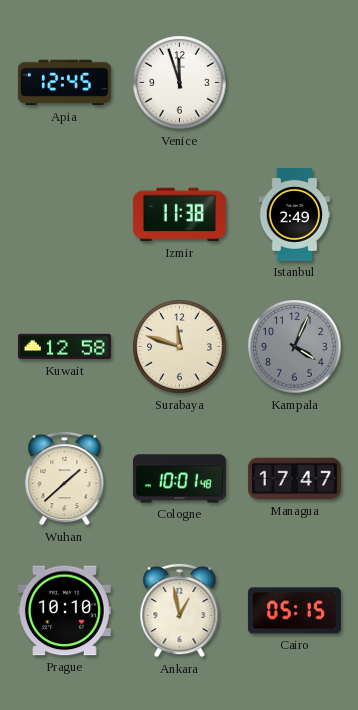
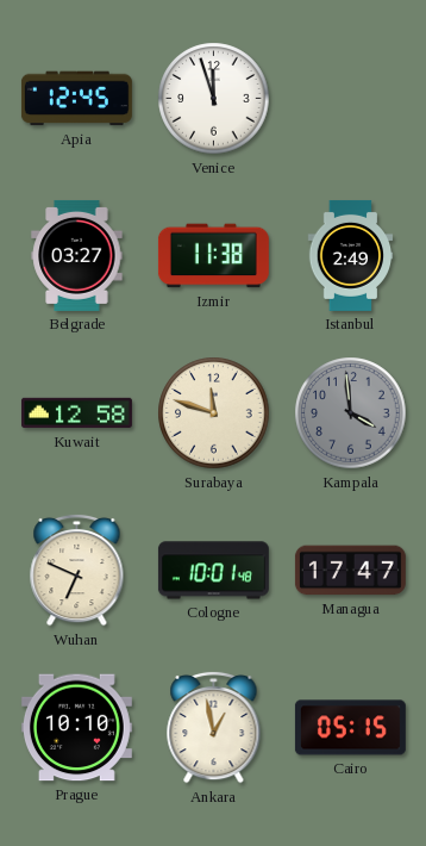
Belgrade: none -> 03:27
Kampala: 4:04 -> 3:59
Wuhan: 1:38 -> 6:49
